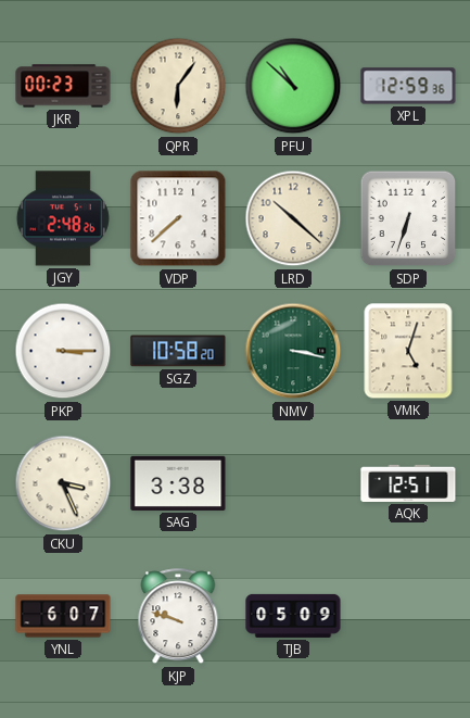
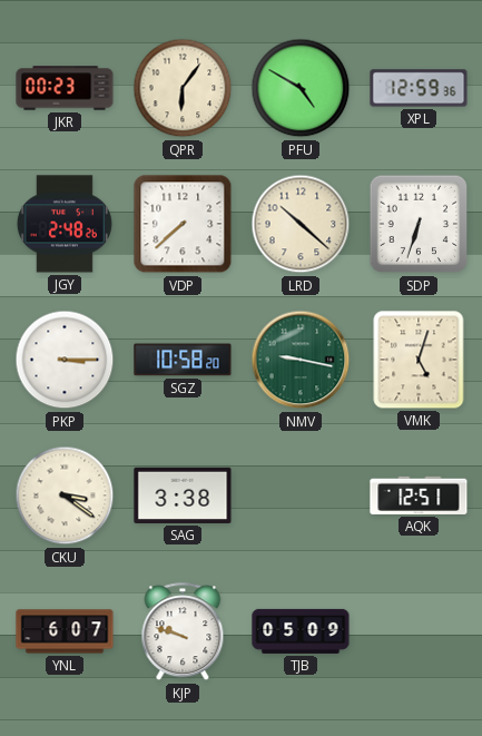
PFU: 10:52 -> 4:50
NMV: 3:17 -> 9:17
CKU: 3:26 -> 3:21
